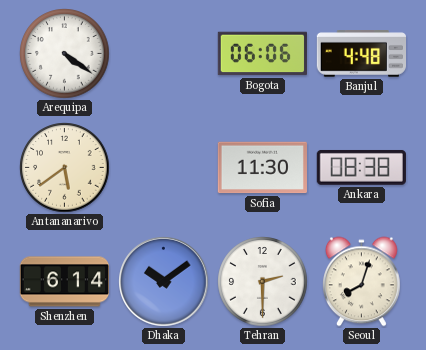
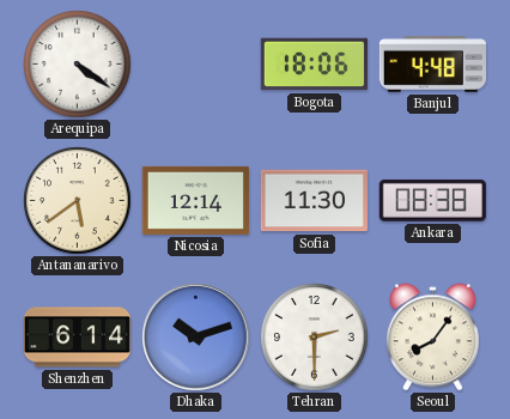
Bogota: 06:06 -> 18:06
Nicosia: none -> 12:14
Dhaka: 10:09 -> 10:12
Seoul: 8:03 -> 8:06
